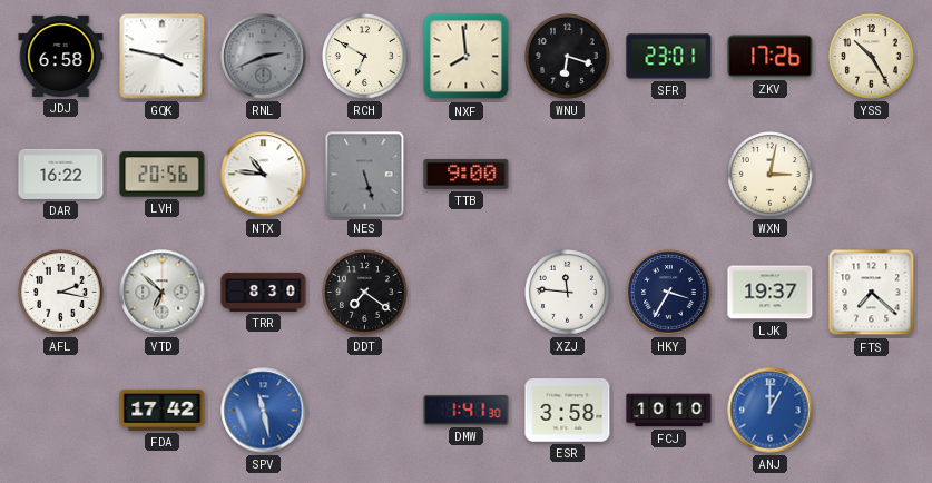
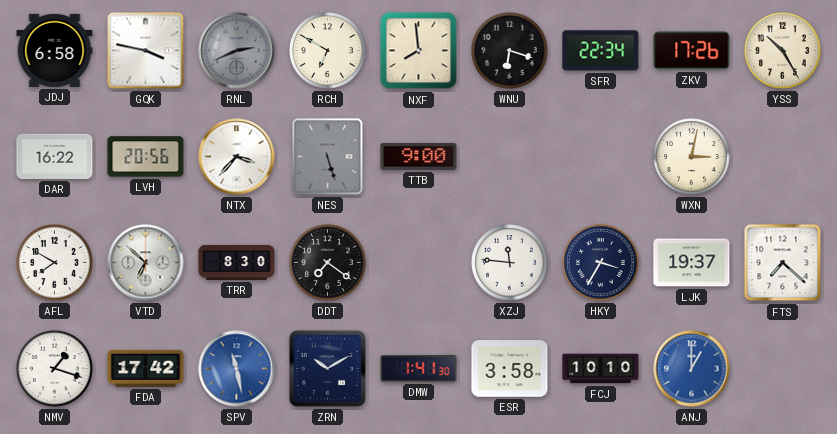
SFR: 23:01 -> 22:34
NTX: 10:46 -> 3:37
AFL: 2:17 -> 7:50
NMV: none -> 1:18
ZRN: none -> 10:10
